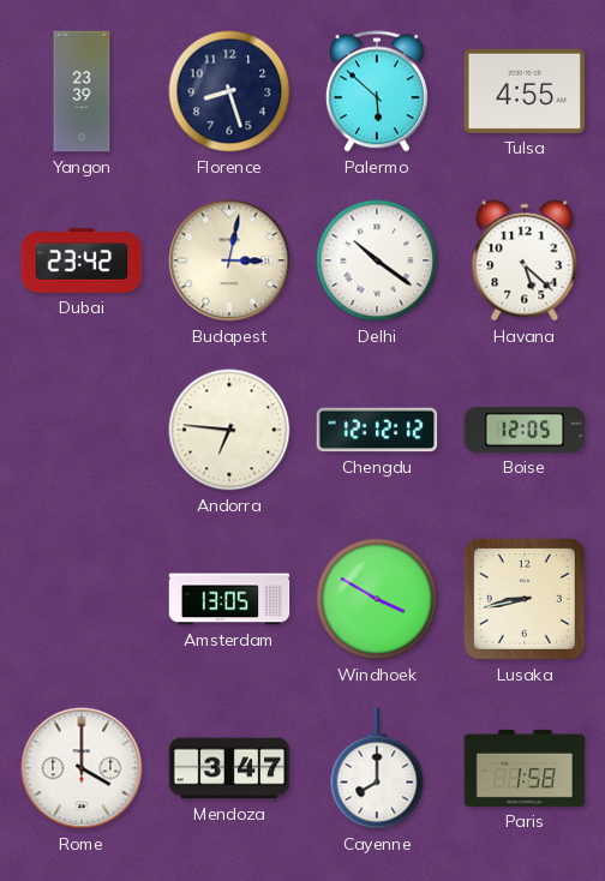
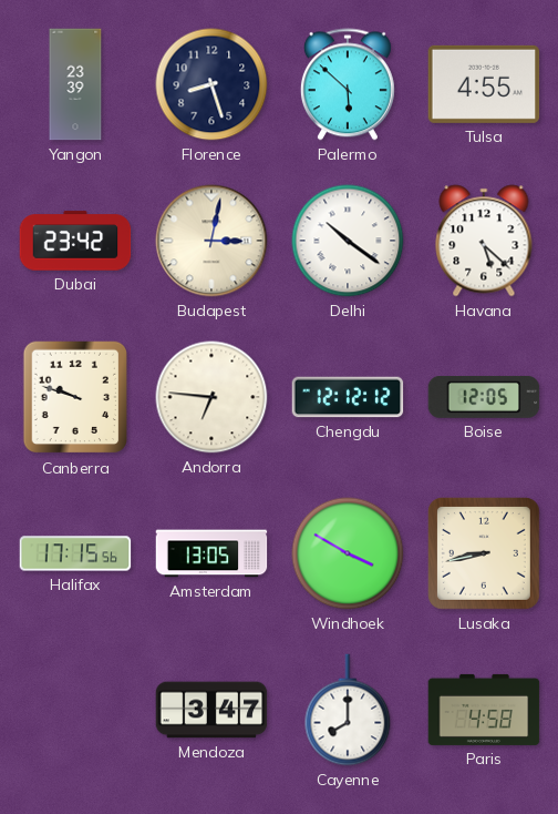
Canberra: none -> 9:48
Halifax: none -> 17:15
Rome: 4:00 -> none
Paris: 1:58 -> 4:58
